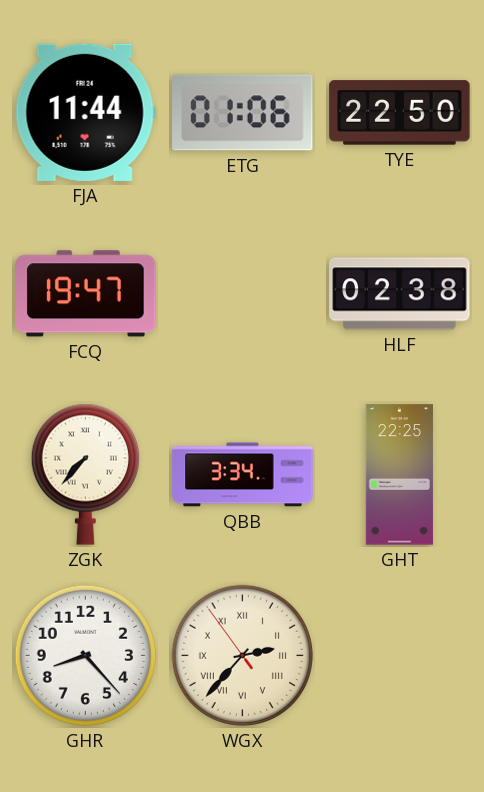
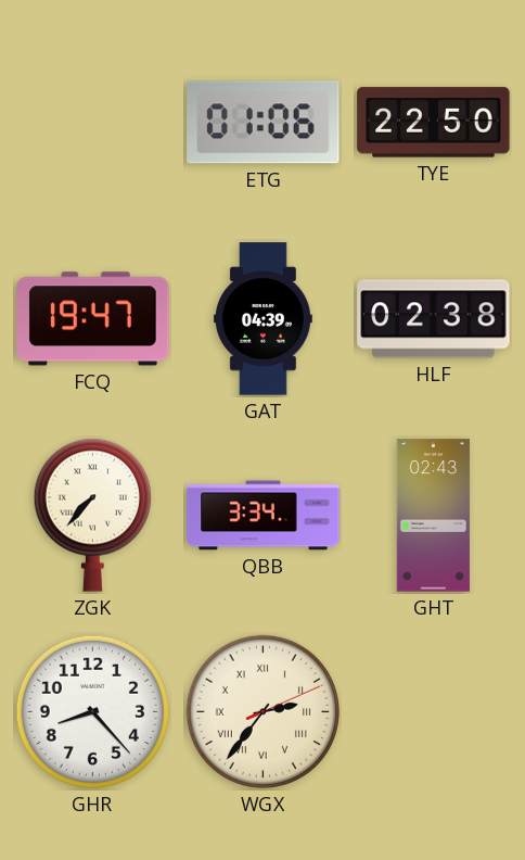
FJA: 11:44 -> none
GAT: none -> 04:39
GHT: 22:25 -> 02:43
WGX: 2:36:54 -> 2:36:11
